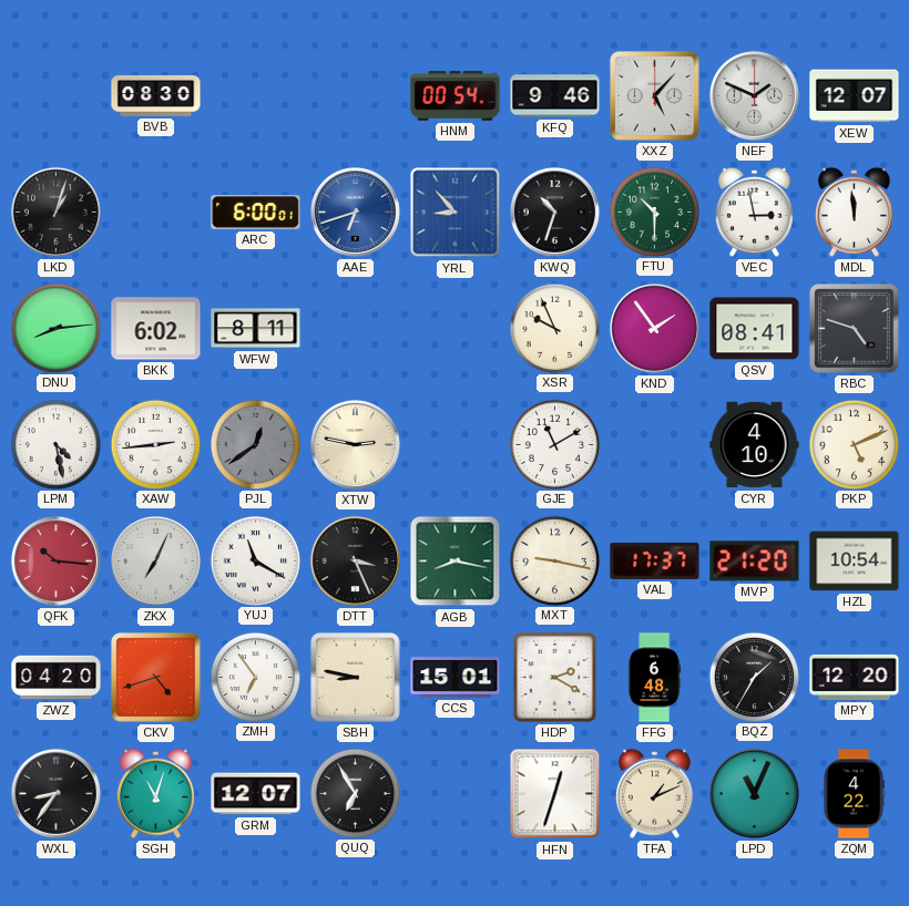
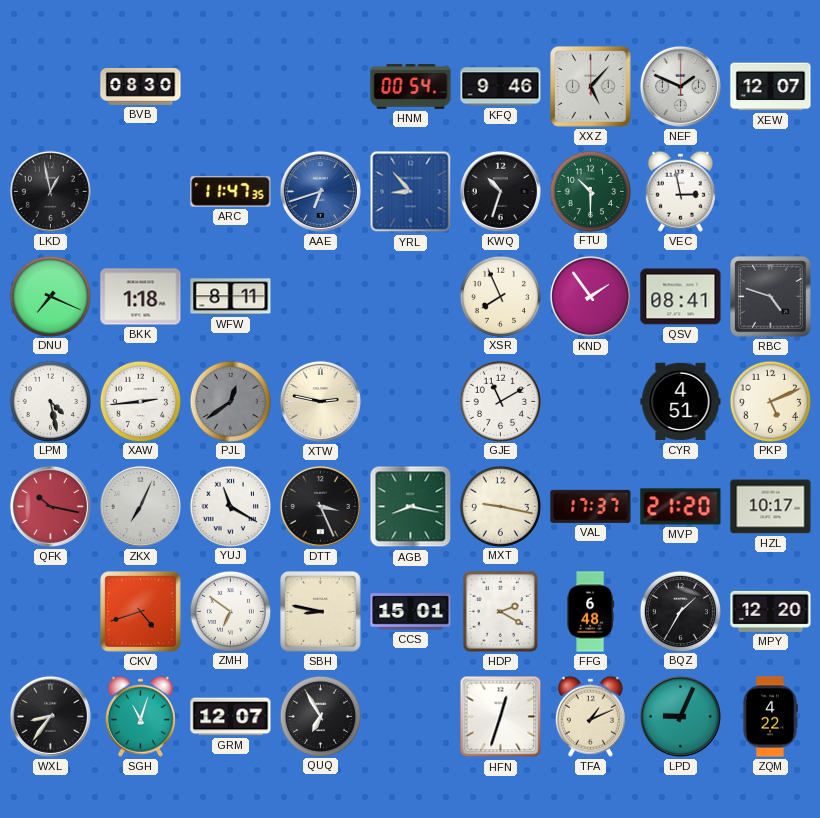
LKD: 1:03 -> 12:58
ARC: 6:00 -> 11:47
MDL: 11:59 -> none
DNU: 8:14 -> 7:19
BKK: 6:02 -> 1:18
XSR: 9:56 -> 7:56
CYR: 4:10 -> 4:51
QFK: 10:16 -> 10:17
HZL: 10:54 -> 10:17
ZWZ: 04:20 -> none
ZMH: 6:54 -> 6:51
LPD: 11:04 -> 9:04
